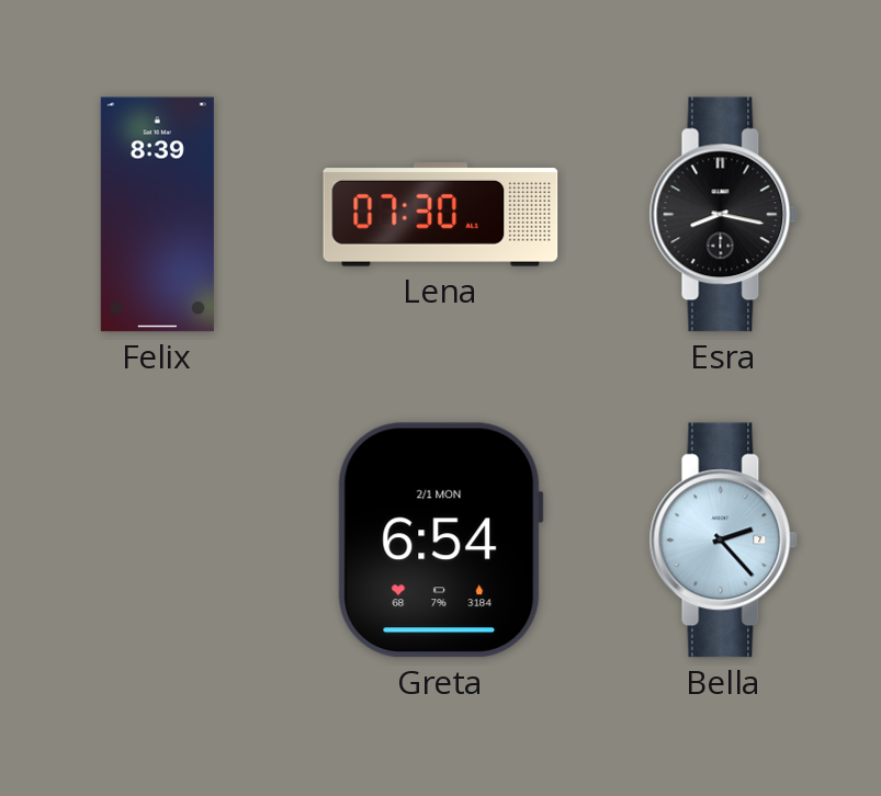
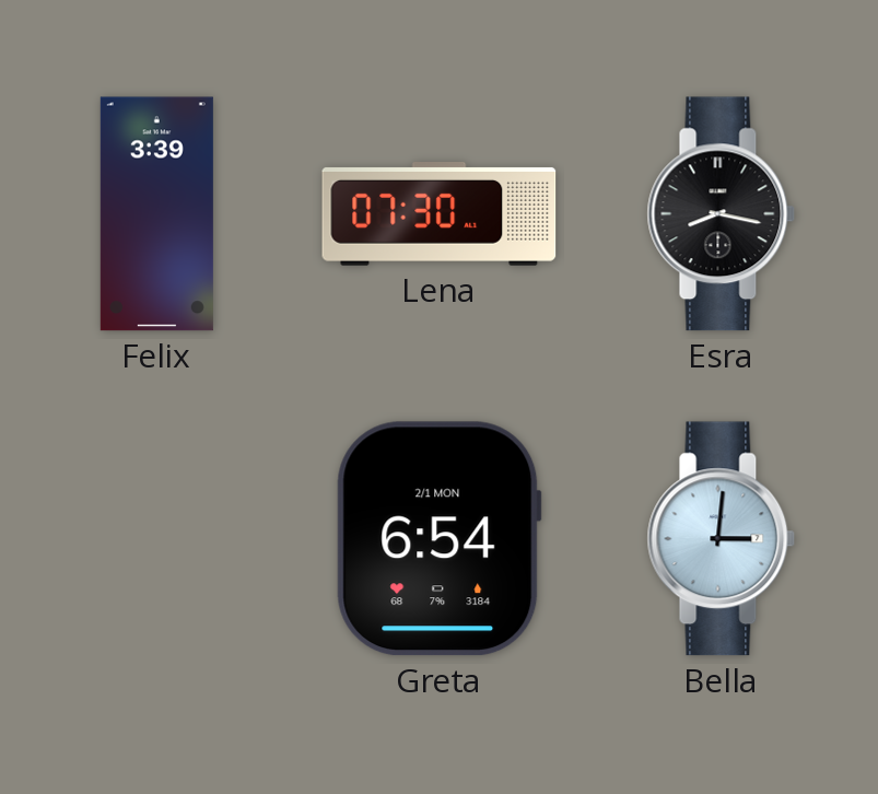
Felix: 8:39 -> 3:39
Bella: 2:23 -> 3:01
